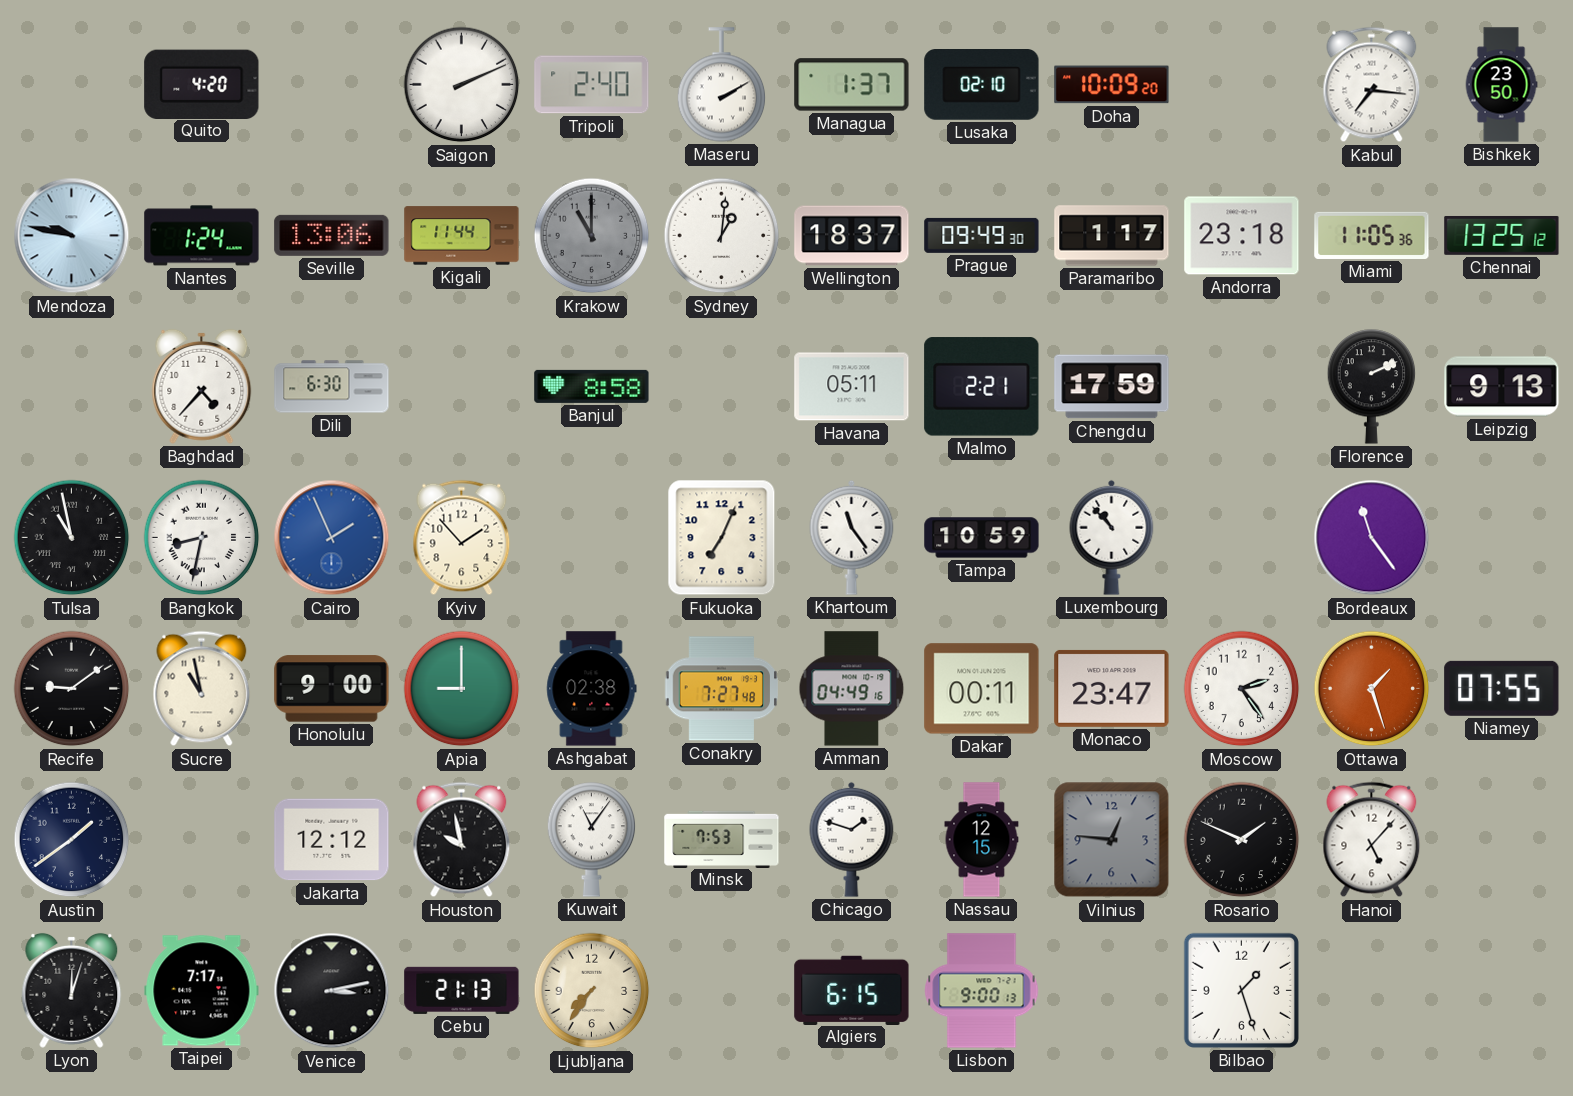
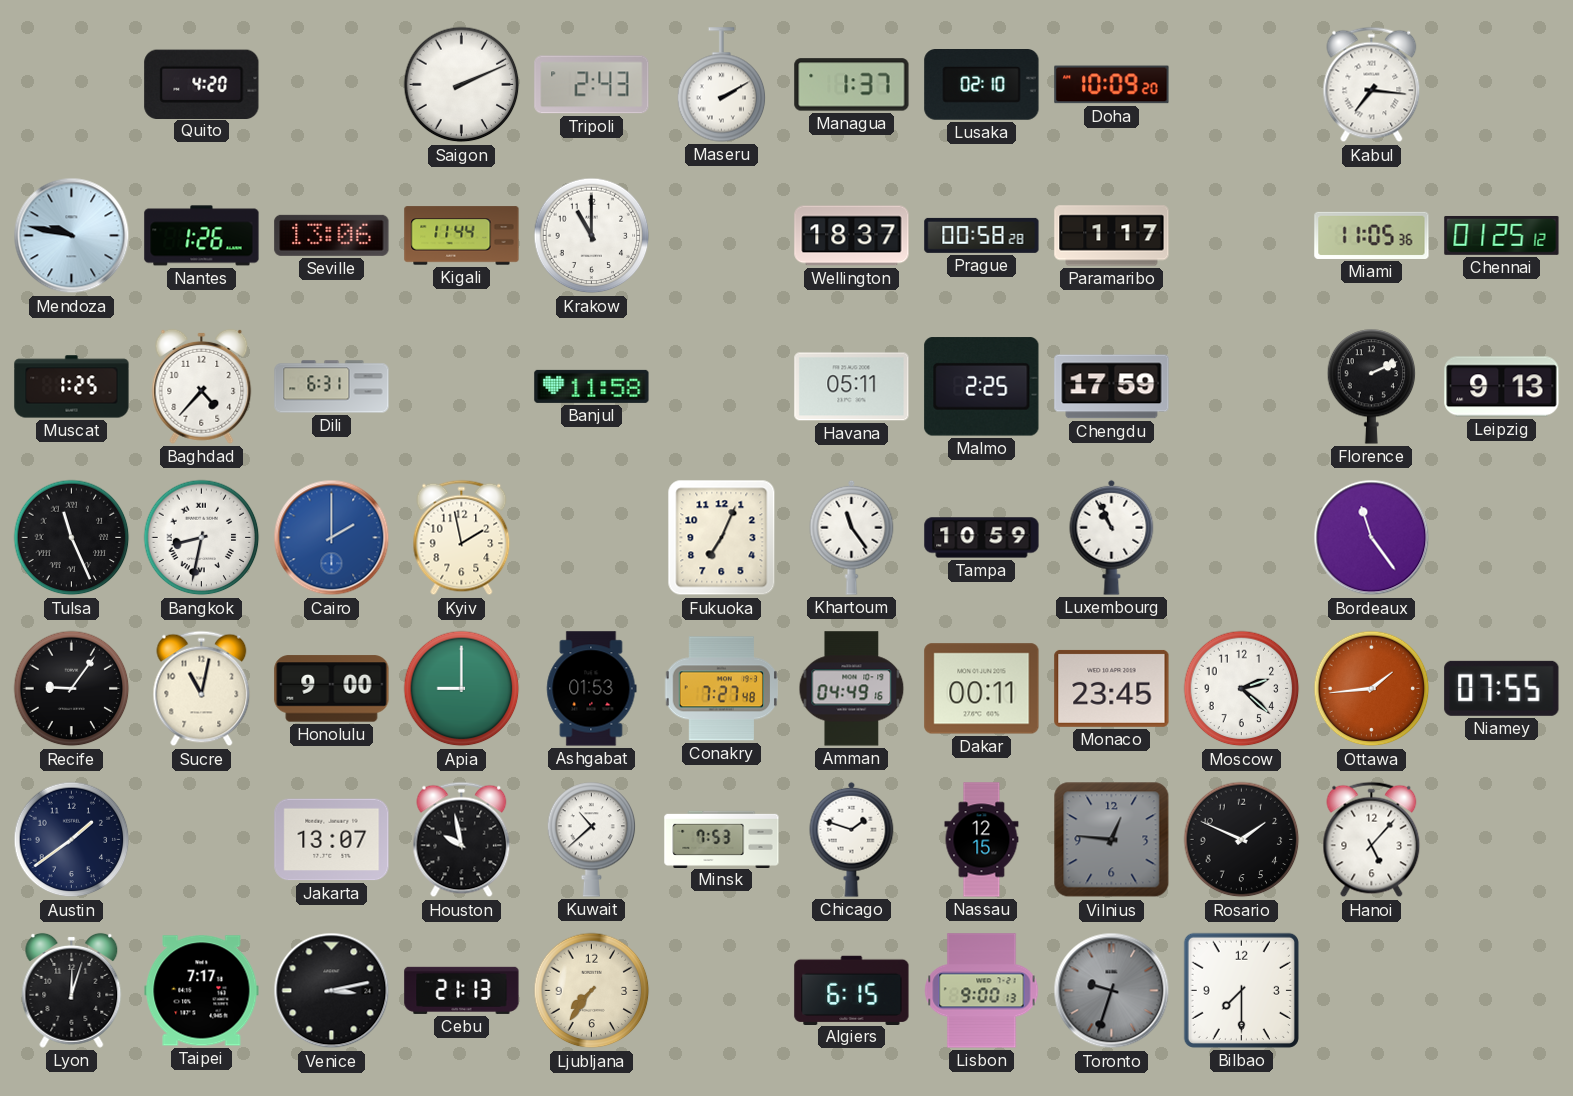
Tripoli: 2:40 -> 2:43
Bishkek: 23:50 -> none
Nantes: 1:24 -> 1:26
Krakow dial: grey -> white
Sydney: 1:01 -> none
Prague: 09:49 -> 00:58
Andorra: 23:18 -> none
Chennai: 13:25 -> 01:25
Muscat: none -> 1:25
Dili: 6:30 -> 6:31
Banjul: 8:58 -> 11:58
Malmo: 2:21 -> 2:25
Tulsa: 10:58 -> 11:26
Cairo: 1:56 -> 2:00
Kyiv: 1:53 -> 1:58
Luxembourg: 10:53 -> 10:56
Recife: 9:09 -> 9:06
Sucre: 10:58 -> 11:02
Ashgabat: 02:38 -> 01:53
Monaco: 23:47 -> 23:45
Moscow: 2:24 -> 2:22
Ottawa: 1:27 -> 1:44
Jakarta: 12:12 -> 13:07
Kuwait: 11:06 -> 10:38
Toronto: none -> 9:33
Bilbao: 1:27 -> 7:30
